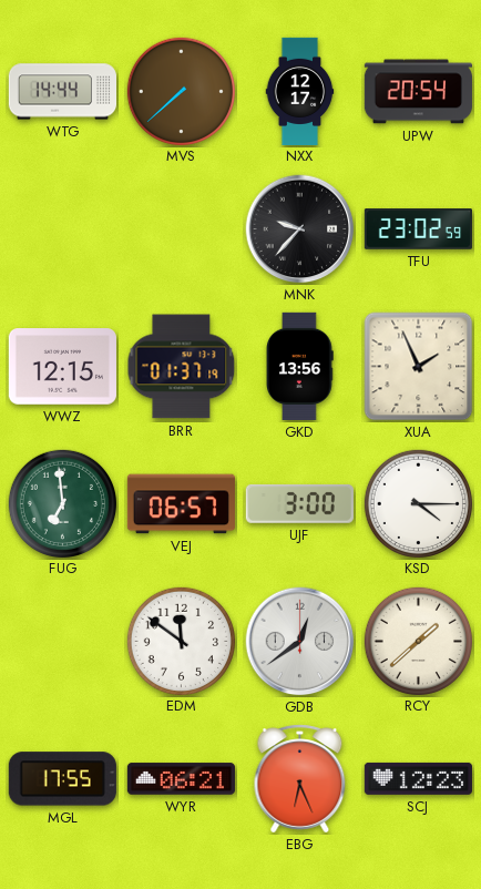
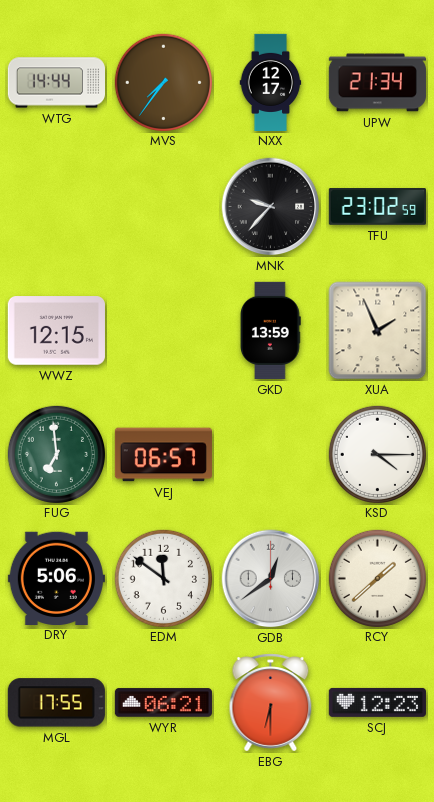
MVS: 7:38 -> 7:36
UPW: 20:54 -> 21:34
BRR: 01:37 -> none
GKD: 13:56 -> 13:59
UJF: 3:00 -> none
DRY: none -> 5:06
EBG: 6:26 -> 6:30
